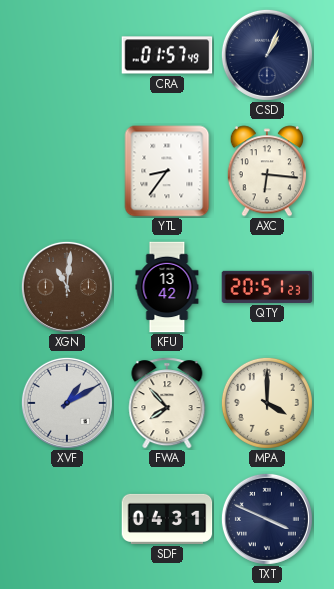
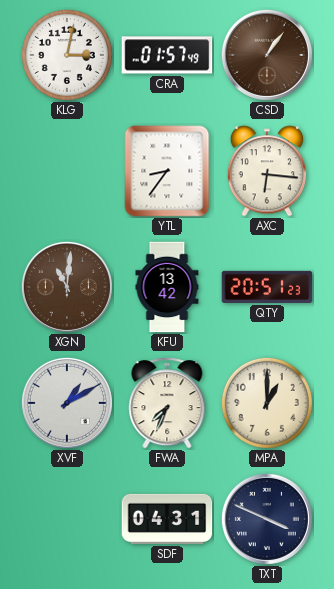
KLG: none -> 3:02
CSD: 1:04 -> 1:06
CSD dial: navy -> brown
FWA: 7:53 -> 7:34
MPA: 4:00 -> 1:00
